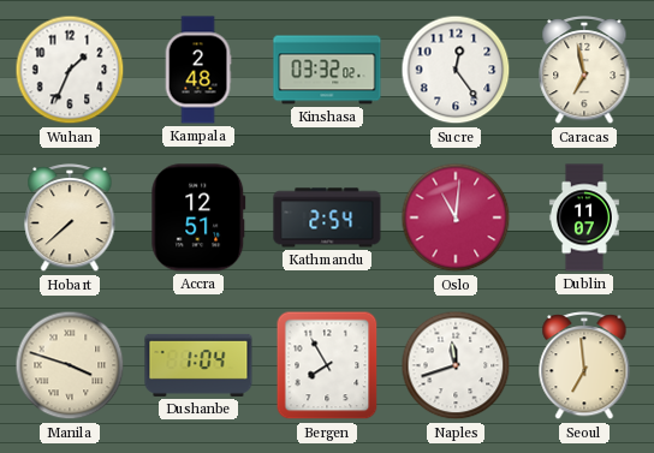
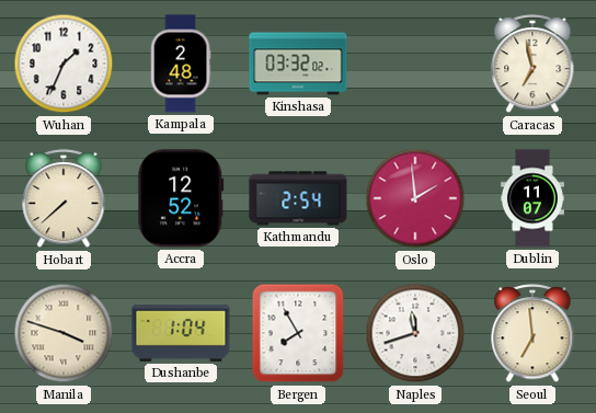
Sucre: 12:24 -> none
Accra: 12:51 -> 12:52
Oslo: 11:01 -> 1:59
